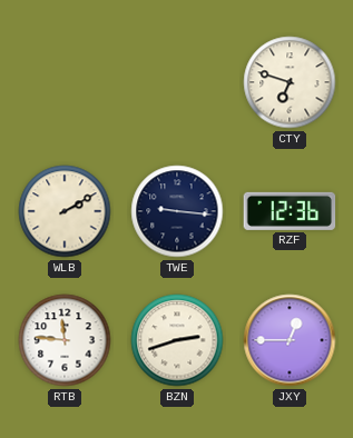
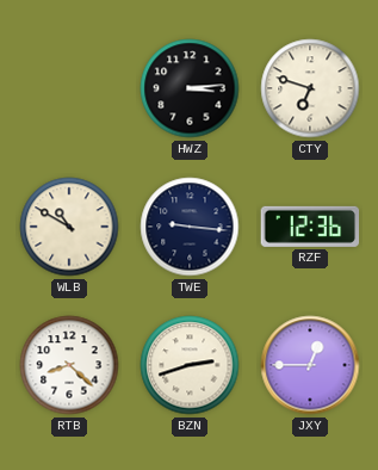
HWZ: none -> 3:14
WLB: 2:10 -> 10:50
RTB: 11:46 -> 8:22
